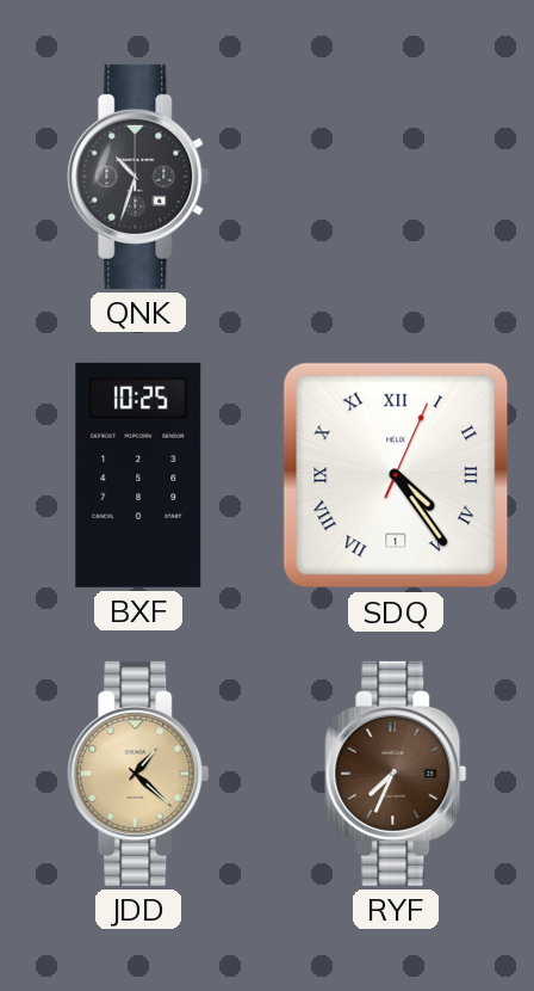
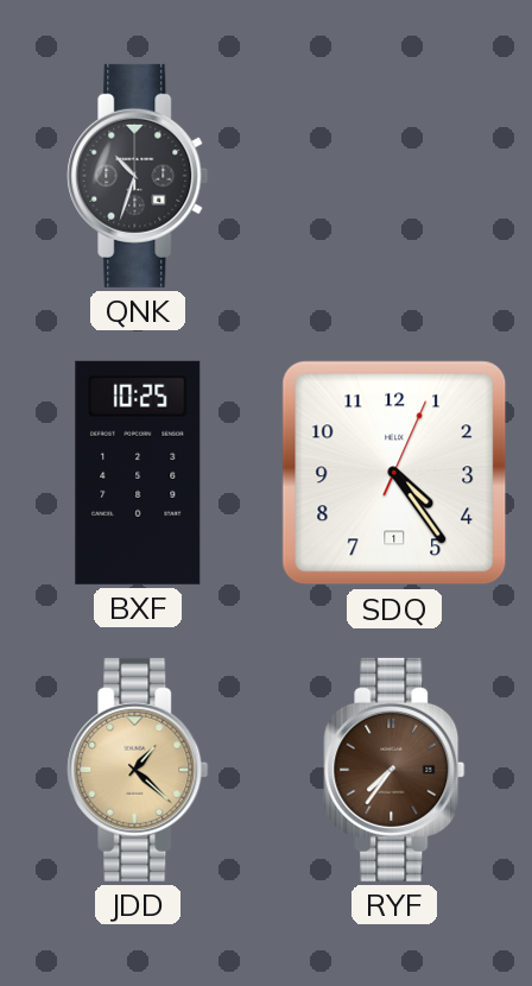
SDQ numerals: Roman -> Arabic
RYF: 7:34 -> 7:36
